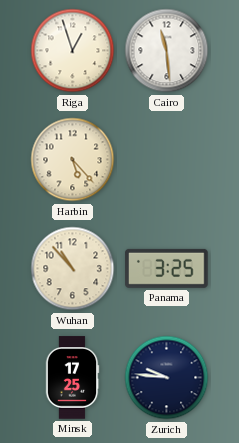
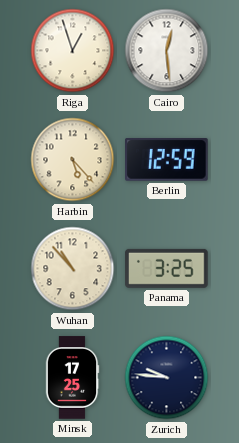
Cairo: 11:29 -> 12:29
Berlin: none -> 12:59
